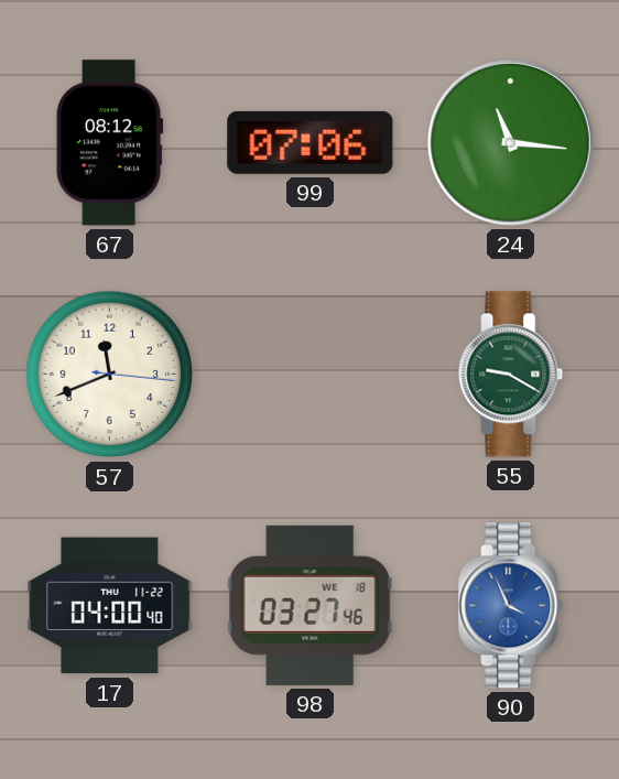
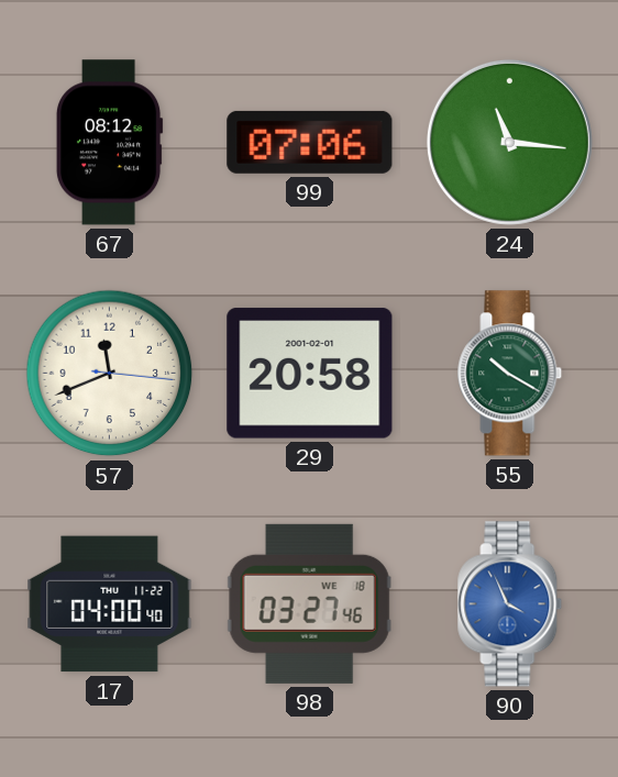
29: none -> 20:58
55: 9:20 -> 10:20
